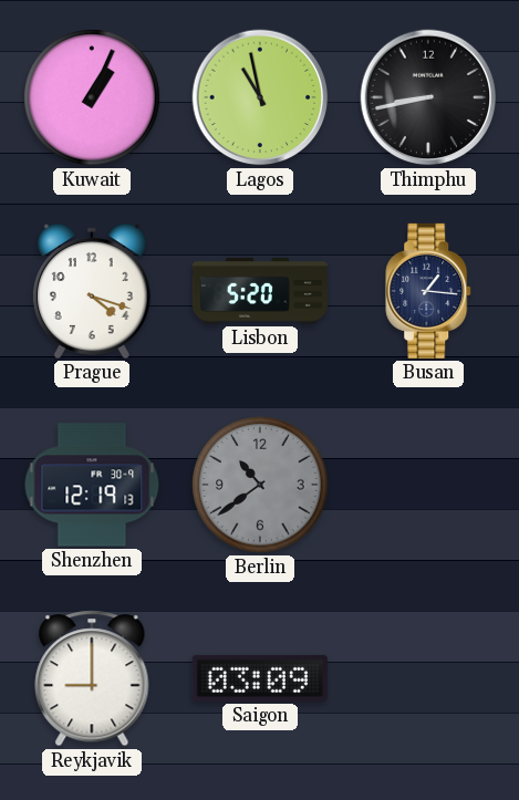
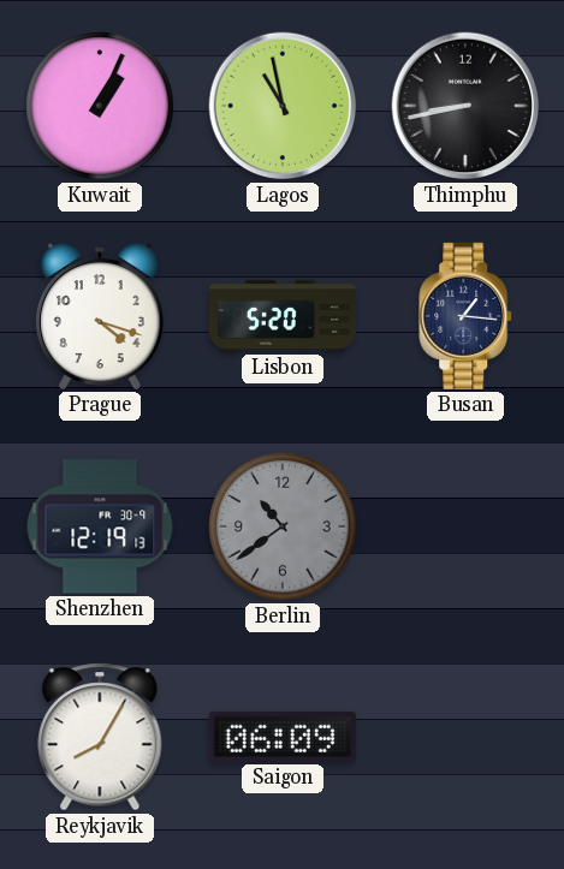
Reykjavik: 9:00 -> 8:05
Saigon: 03:09 -> 06:09
